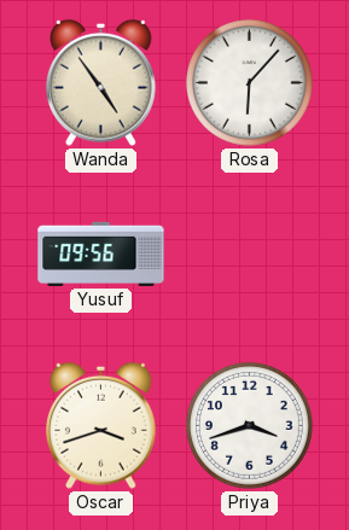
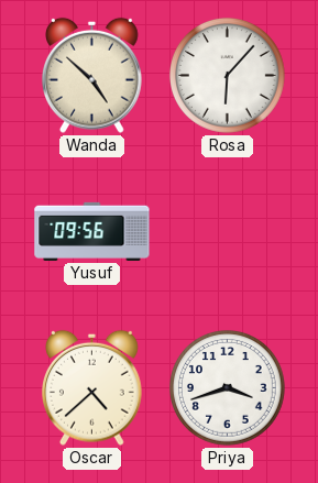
Wanda: 4:54 -> 4:52
Oscar: 3:42 -> 4:38
